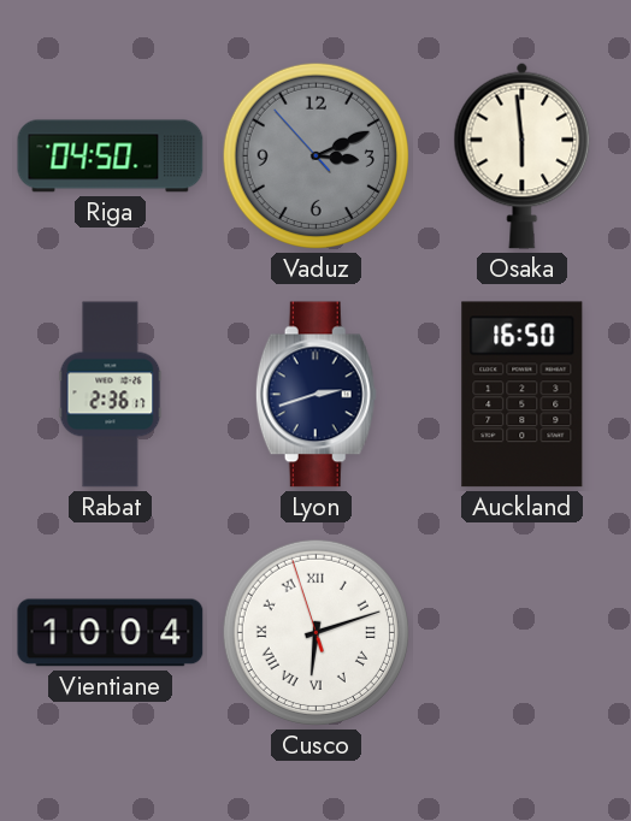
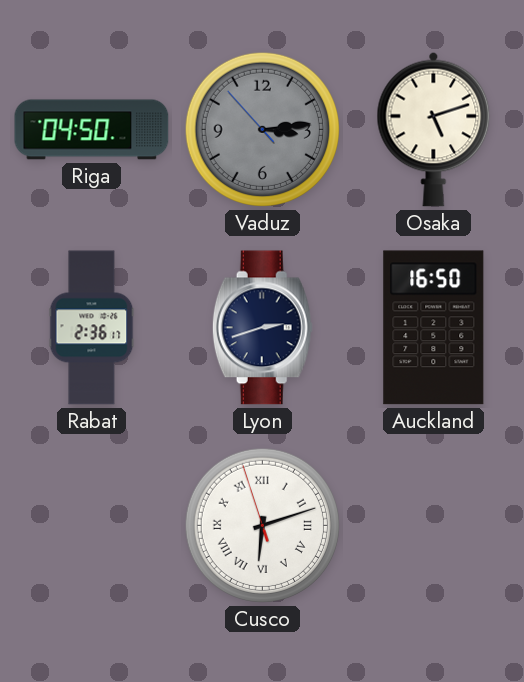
Vaduz: 3:10 -> 3:13
Osaka: 5:59 -> 5:12
Vientiane: 10:04 -> none
